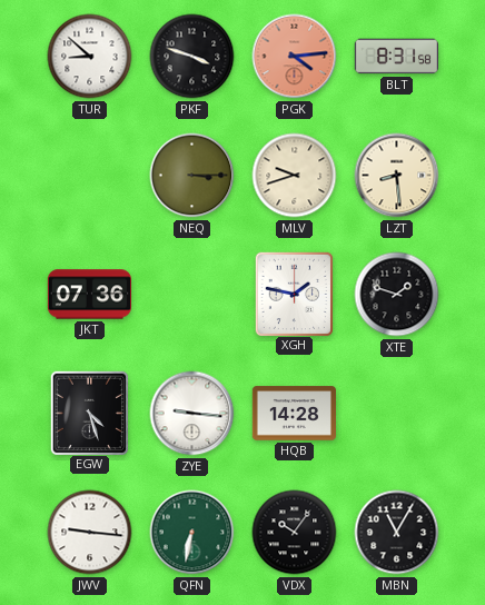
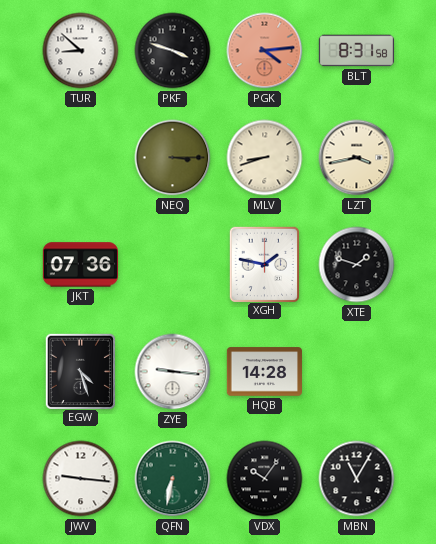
MLV: 9:42 -> 8:42
LZT: 8:29 -> 3:43
